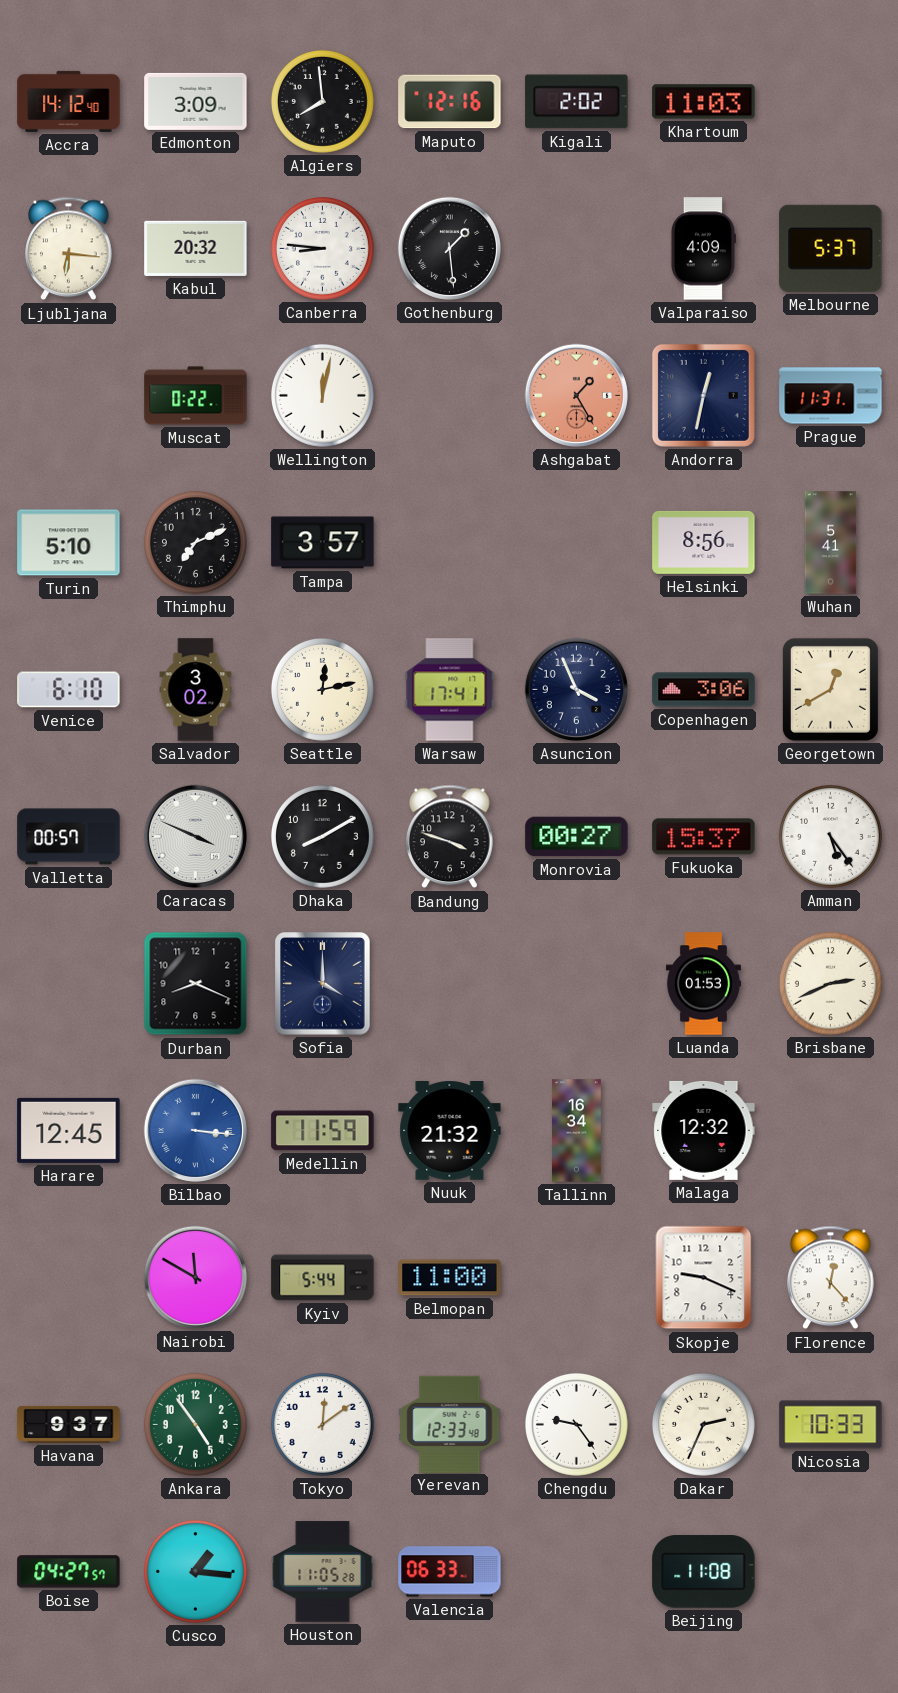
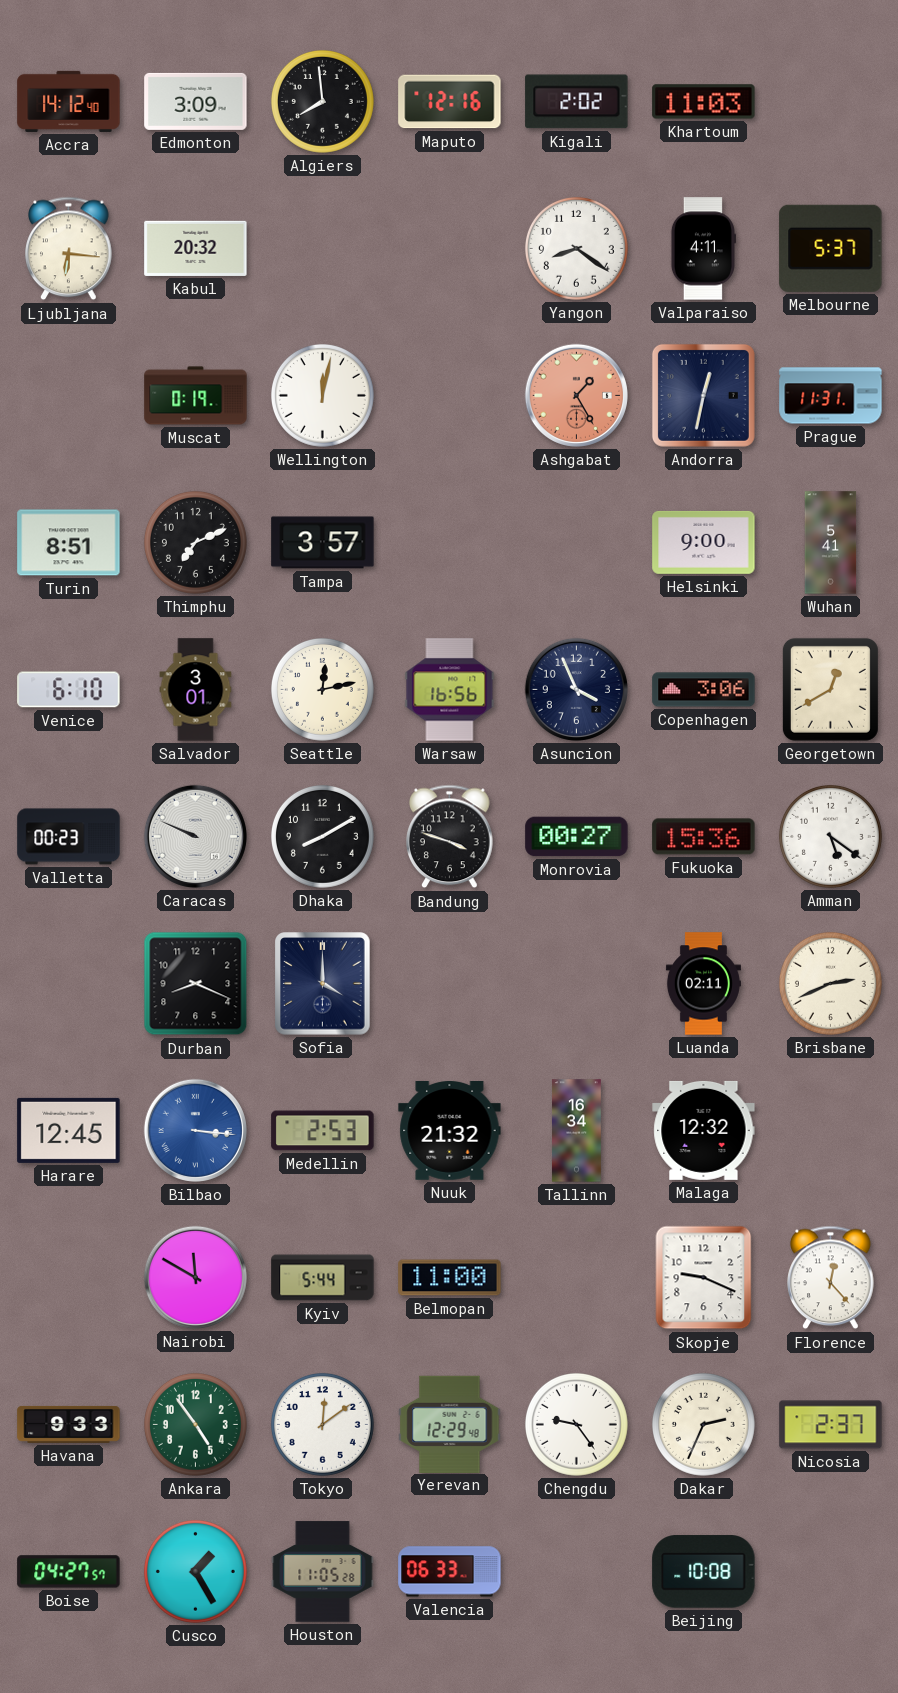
Canberra: 8:46 -> none
Gothenburg: 1:29 -> none
Yangon: none -> 8:21
Valparaiso: 4:09 -> 4:11
Muscat: 0:22 -> 0:19
Turin: 5:10 -> 8:51
Helsinki: 8:56 -> 9:00
Salvador: 3:02 -> 3:01
Warsaw: 17:41 -> 16:56
Valletta: 00:57 -> 00:23
Caracas: 3:49 -> 9:49
Fukuoka: 15:37 -> 15:36
Amman: 5:24 -> 5:21
Luanda: 01:53 -> 02:11
Medellin: 11:59 -> 2:53
Havana: 9:37 -> 9:33
Yerevan: 12:33 -> 12:29
Nicosia: 10:33 -> 2:37
Cusco: 1:16 -> 1:25
Beijing: 11:08 -> 10:08
